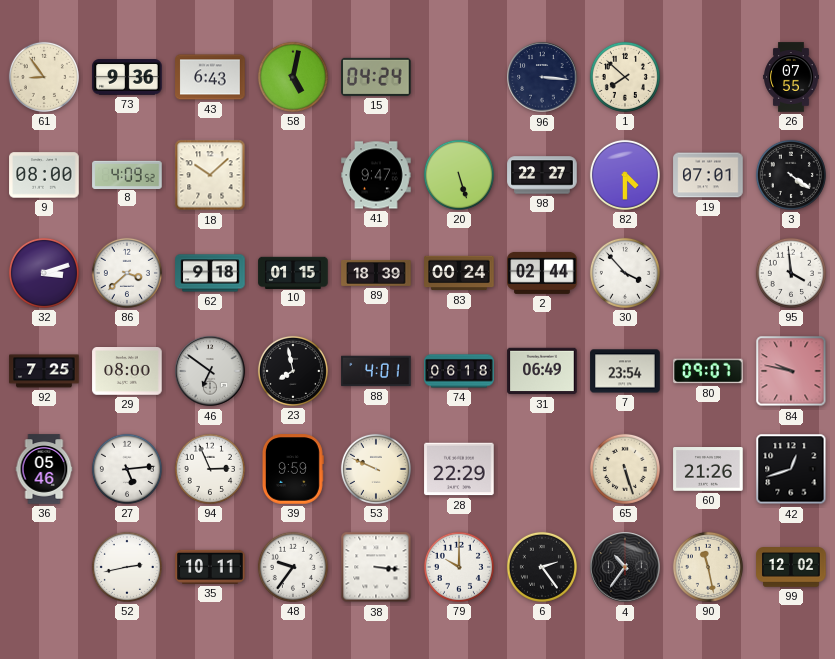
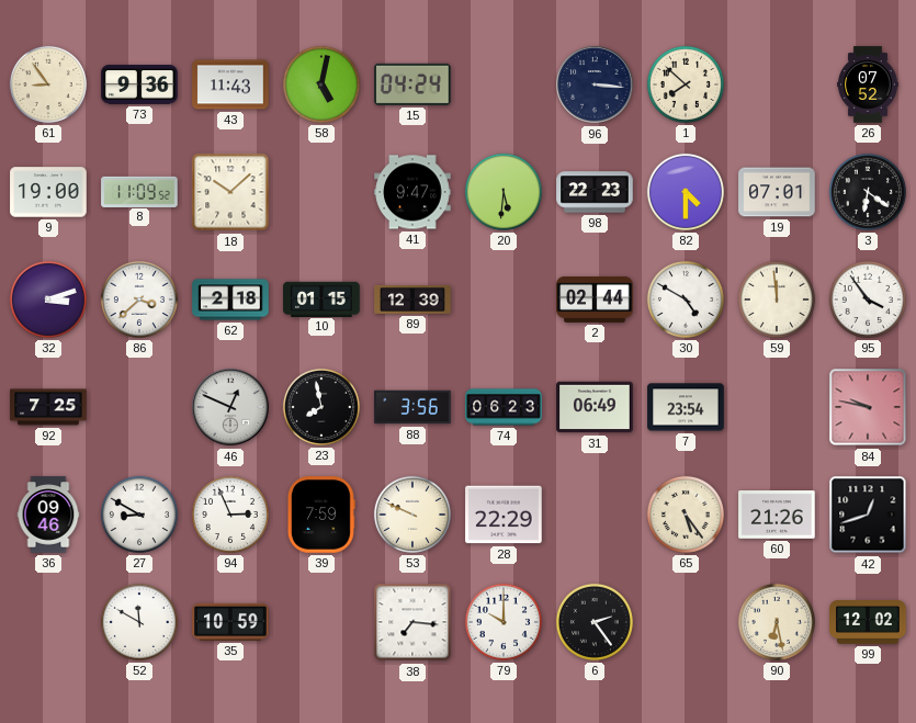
43: 6:43 -> 11:43
26: 07:55 -> 07:52
9: 08:00 -> 19:00
8: 4:09 -> 11:09
20: 5:27 -> 5:31
98: 22:27 -> 22:23
3: 4:21 -> 6:21
62: 9:18 -> 2:18
89: 18:39 -> 12:39
83: 00:24 -> none
30: 3:53 -> 4:50
59: none -> 11:59
95: 3:59 -> 3:54
29: 08:00 -> none
46: 6:51 -> 12:49
88: 4:01 -> 3:56
74: 06:18 -> 06:23
80: 09:07 -> none
36: 05:46 -> 09:46
27: 5:14 -> 8:50
39: 9:59 -> 7:59
65: 5:27 -> 5:24
52: 2:43 -> 11:50
35: 10:11 -> 10:59
48: 9:36 -> none
38: 3:16 -> 7:16
4: 10:36 -> none
90: 11:28 -> 6:28
